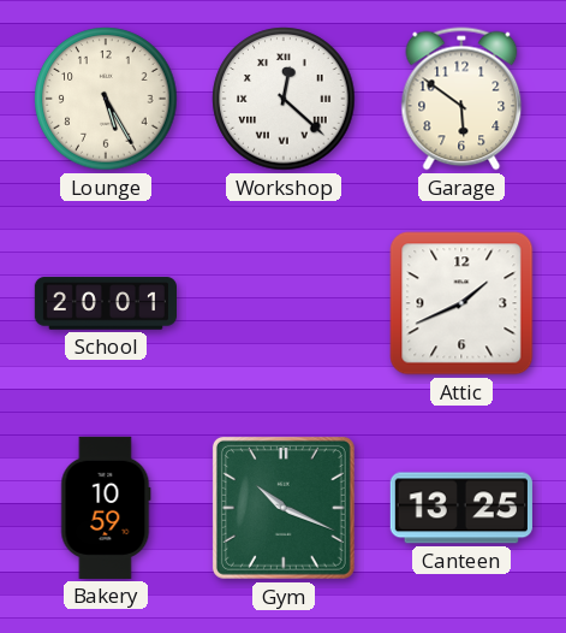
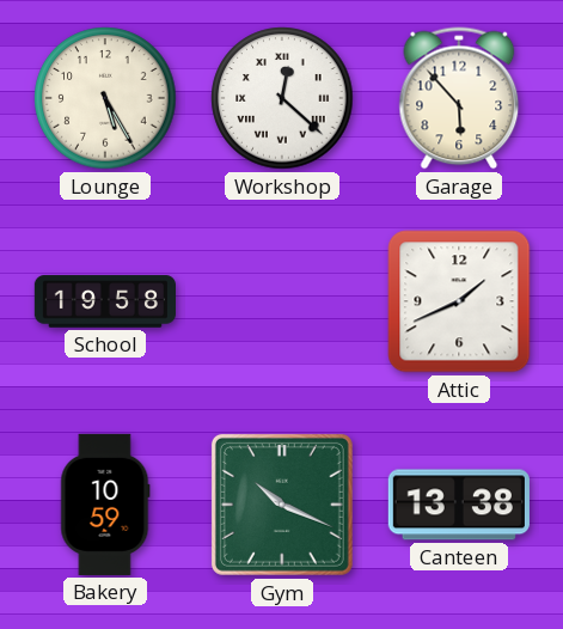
Garage: 5:51 -> 5:53
School: 20:01 -> 19:58
Canteen: 13:25 -> 13:38
